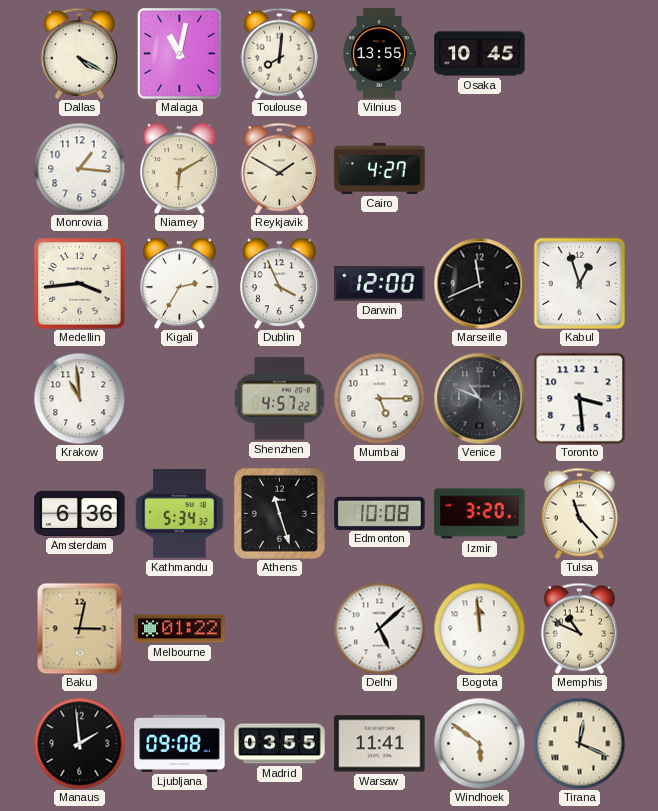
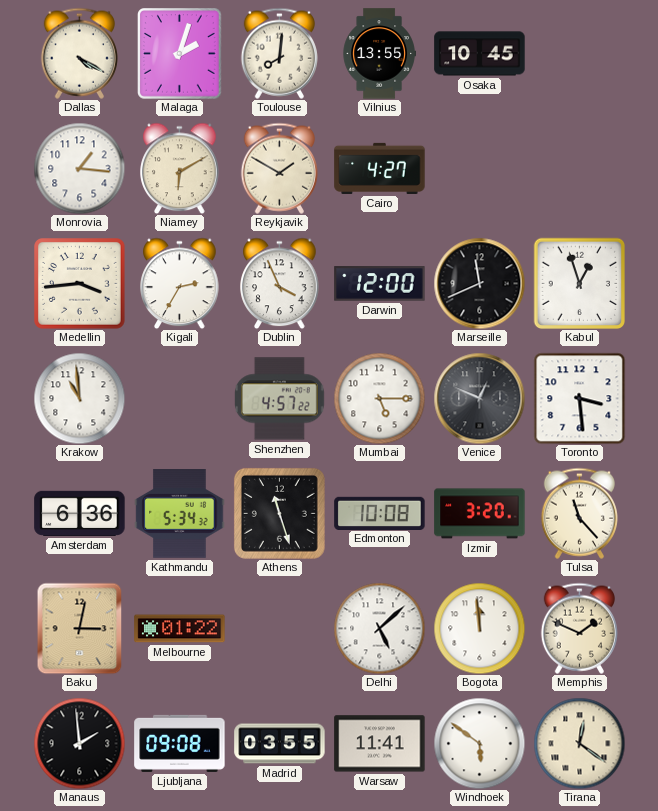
Malaga: 11:02 -> 2:03
Venice: 10:49 -> 12:49
Memphis: 10:49 -> 1:49
Tirana: 12:19 -> 12:21
